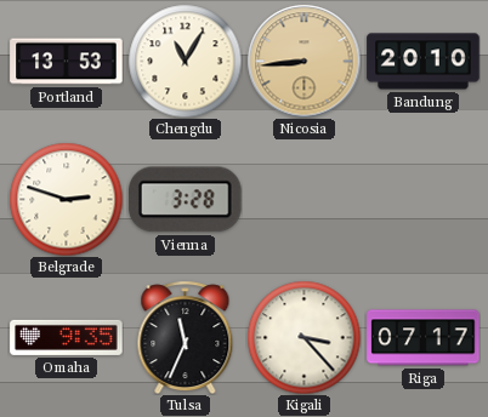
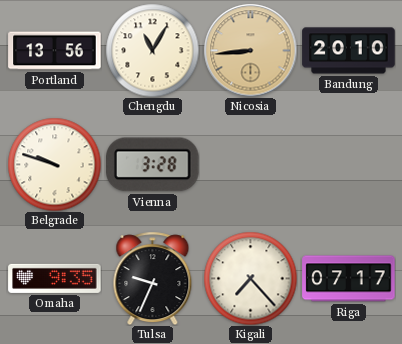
Portland: 13:53 -> 13:56
Belgrade: 2:48 -> 9:48
Tulsa: 11:34 -> 9:34
Kigali: 3:23 -> 7:23
